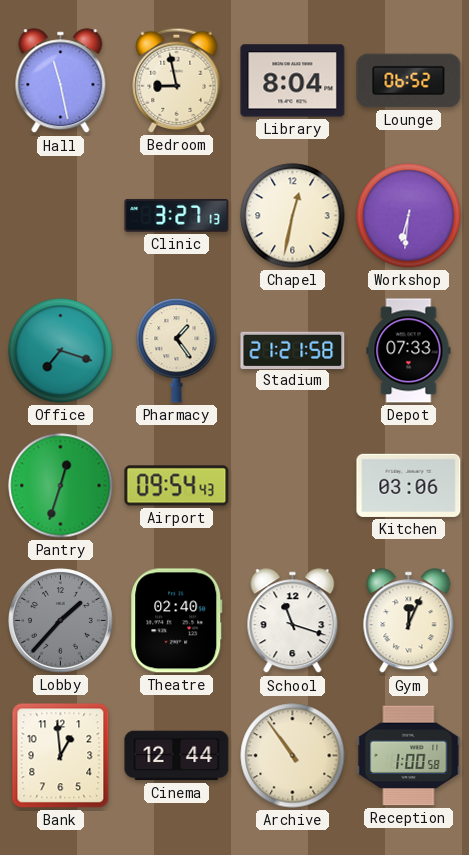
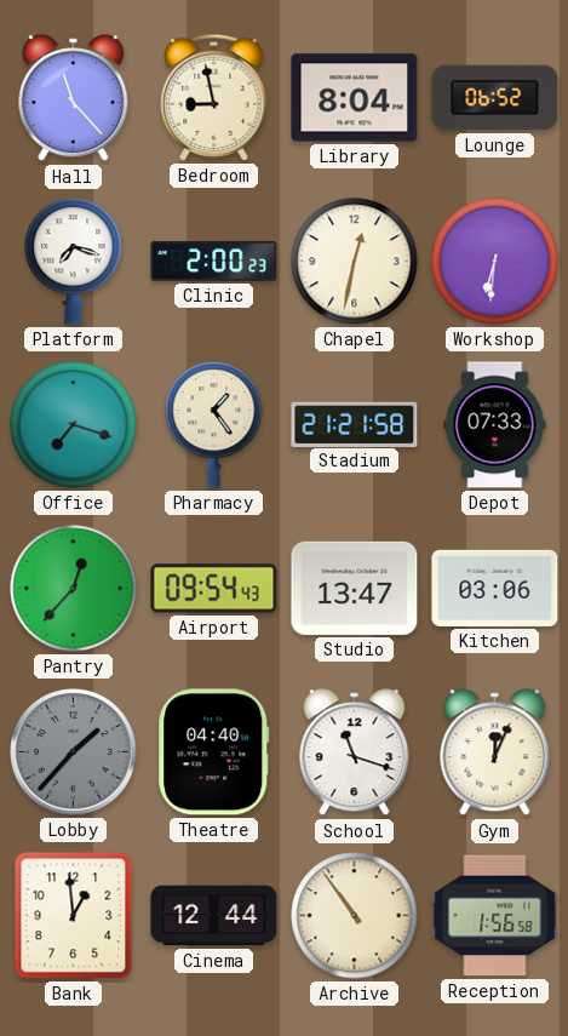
Hall: 11:28 -> 11:23
Platform: none -> 7:18
Clinic: 3:27 -> 2:00
Pantry: 12:33 -> 12:37
Studio: none -> 13:47
Theatre: 02:40 -> 04:40
Reception: 1:00 -> 1:56
